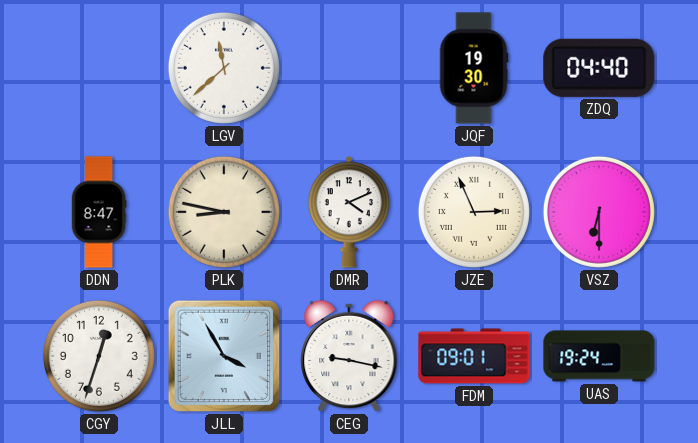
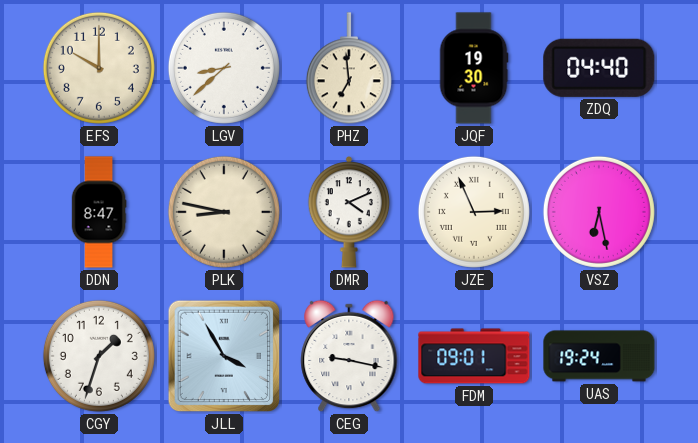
EFS: none -> 10:00
LGV: 11:38 -> 8:38
PHZ: none -> 6:59
VSZ: 6:30 -> 6:28
CGY: 12:33 -> 1:33
